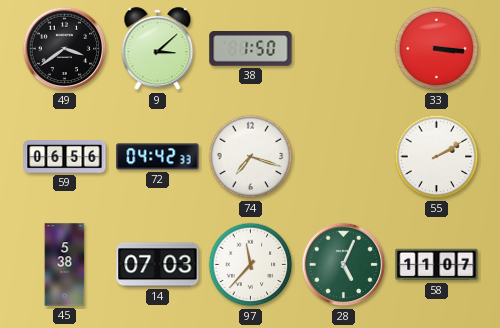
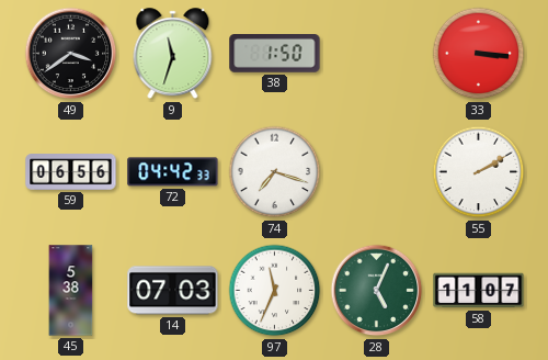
9: 3:08 -> 11:33
97: 11:37 -> 11:34
